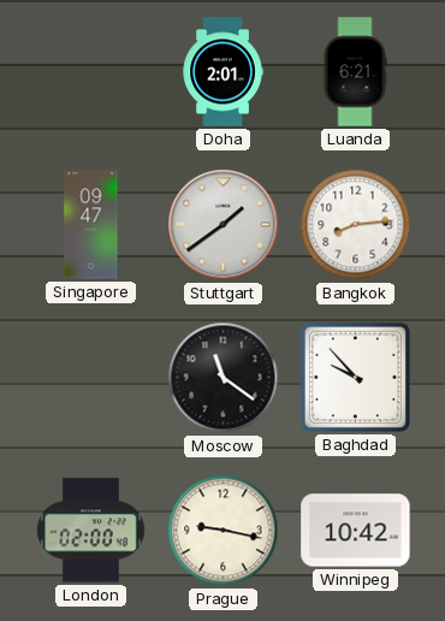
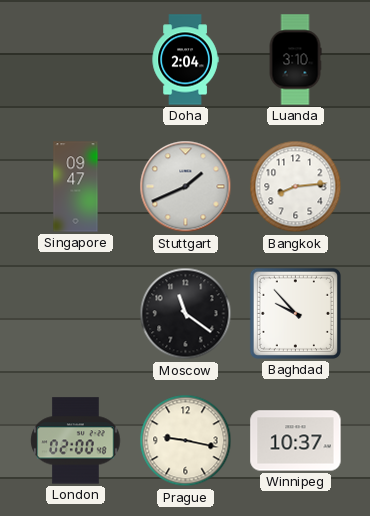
Doha: 2:01 -> 2:04
Luanda: 6:21 -> 3:10
Stuttgart: 1:39 -> 1:41
Winnipeg: 10:42 -> 10:37
